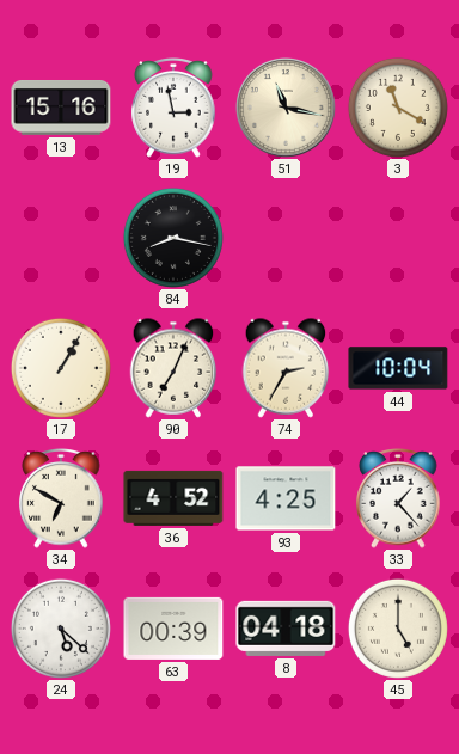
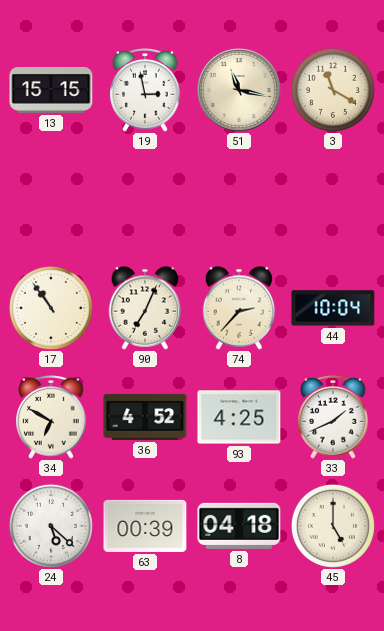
13: 15:16 -> 15:15
84: 8:17 -> none
17: 1:05 -> 10:54
74: 2:35 -> 2:37
33: 1:23 -> 1:41
